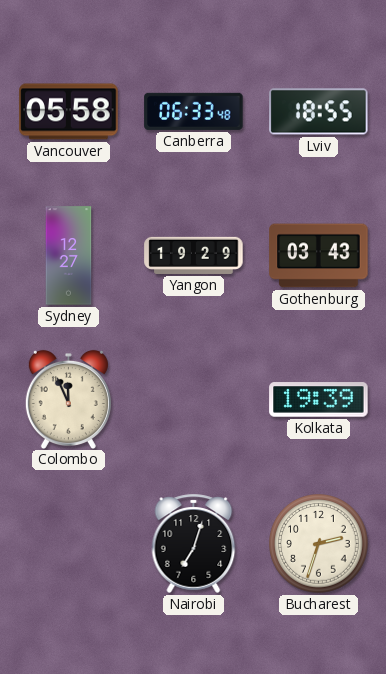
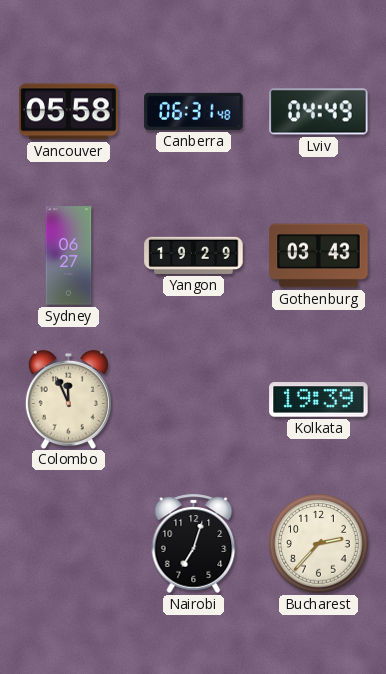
Canberra: 06:33 -> 06:31
Lviv: 18:55 -> 04:49
Sydney: 12:27 -> 06:27
Bucharest: 2:33 -> 2:37
